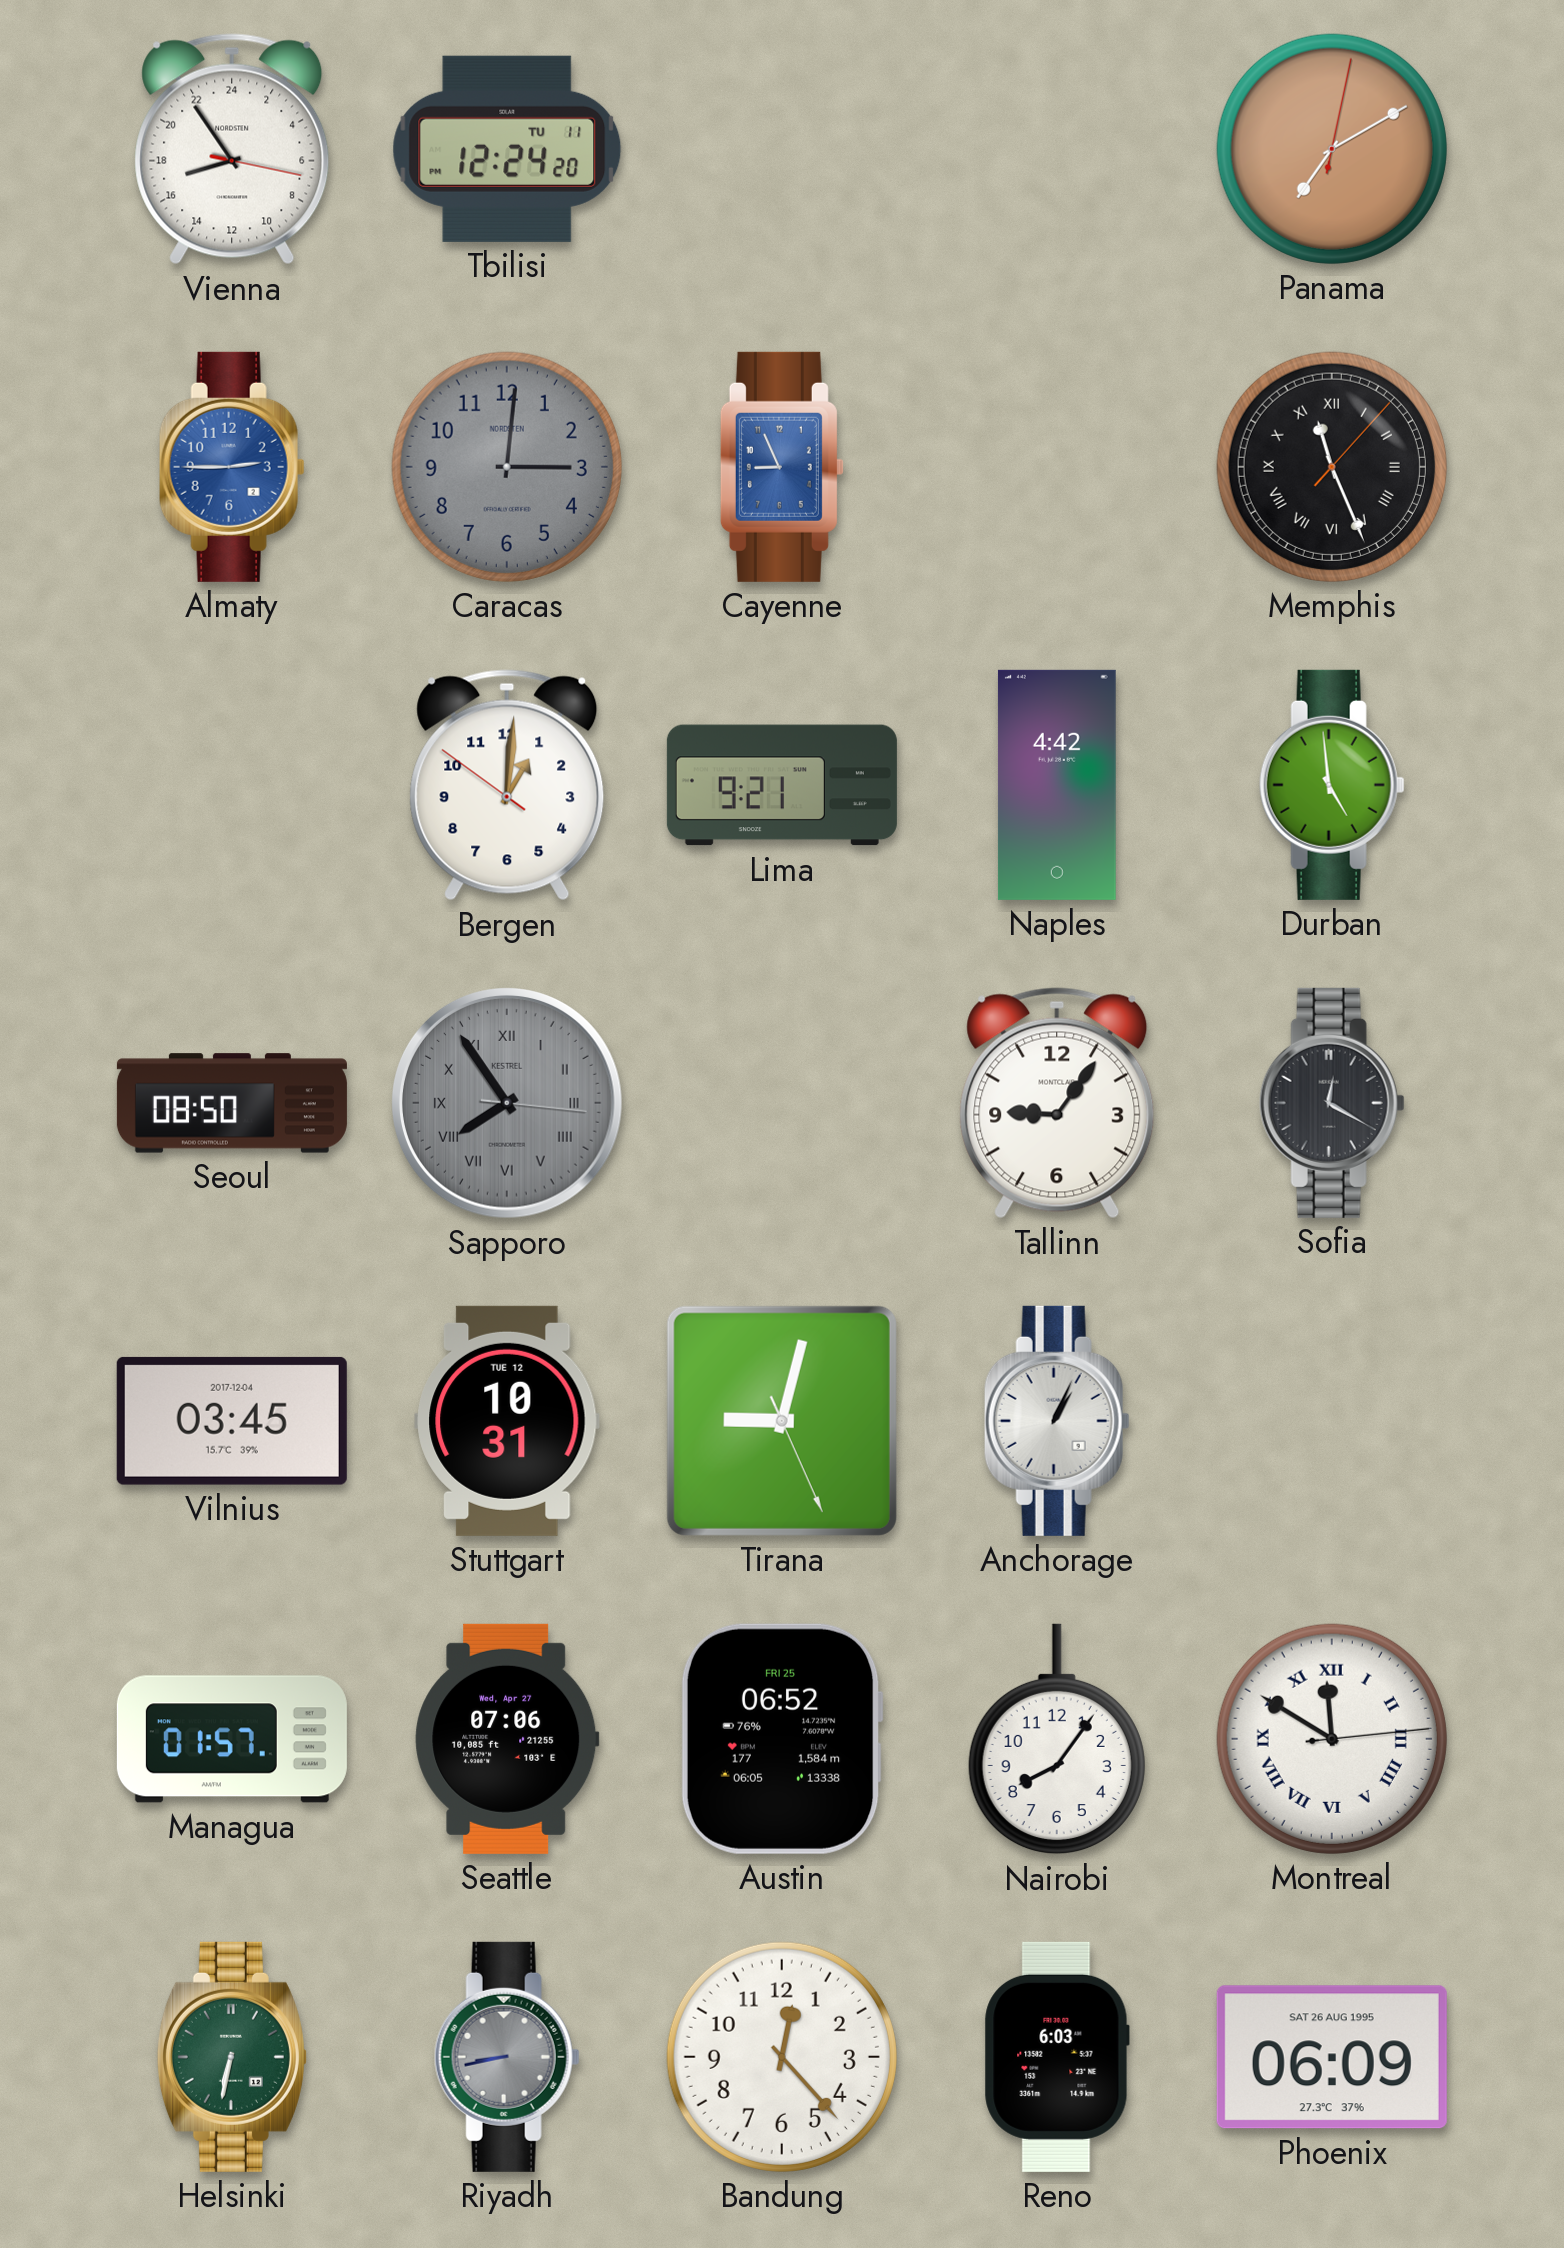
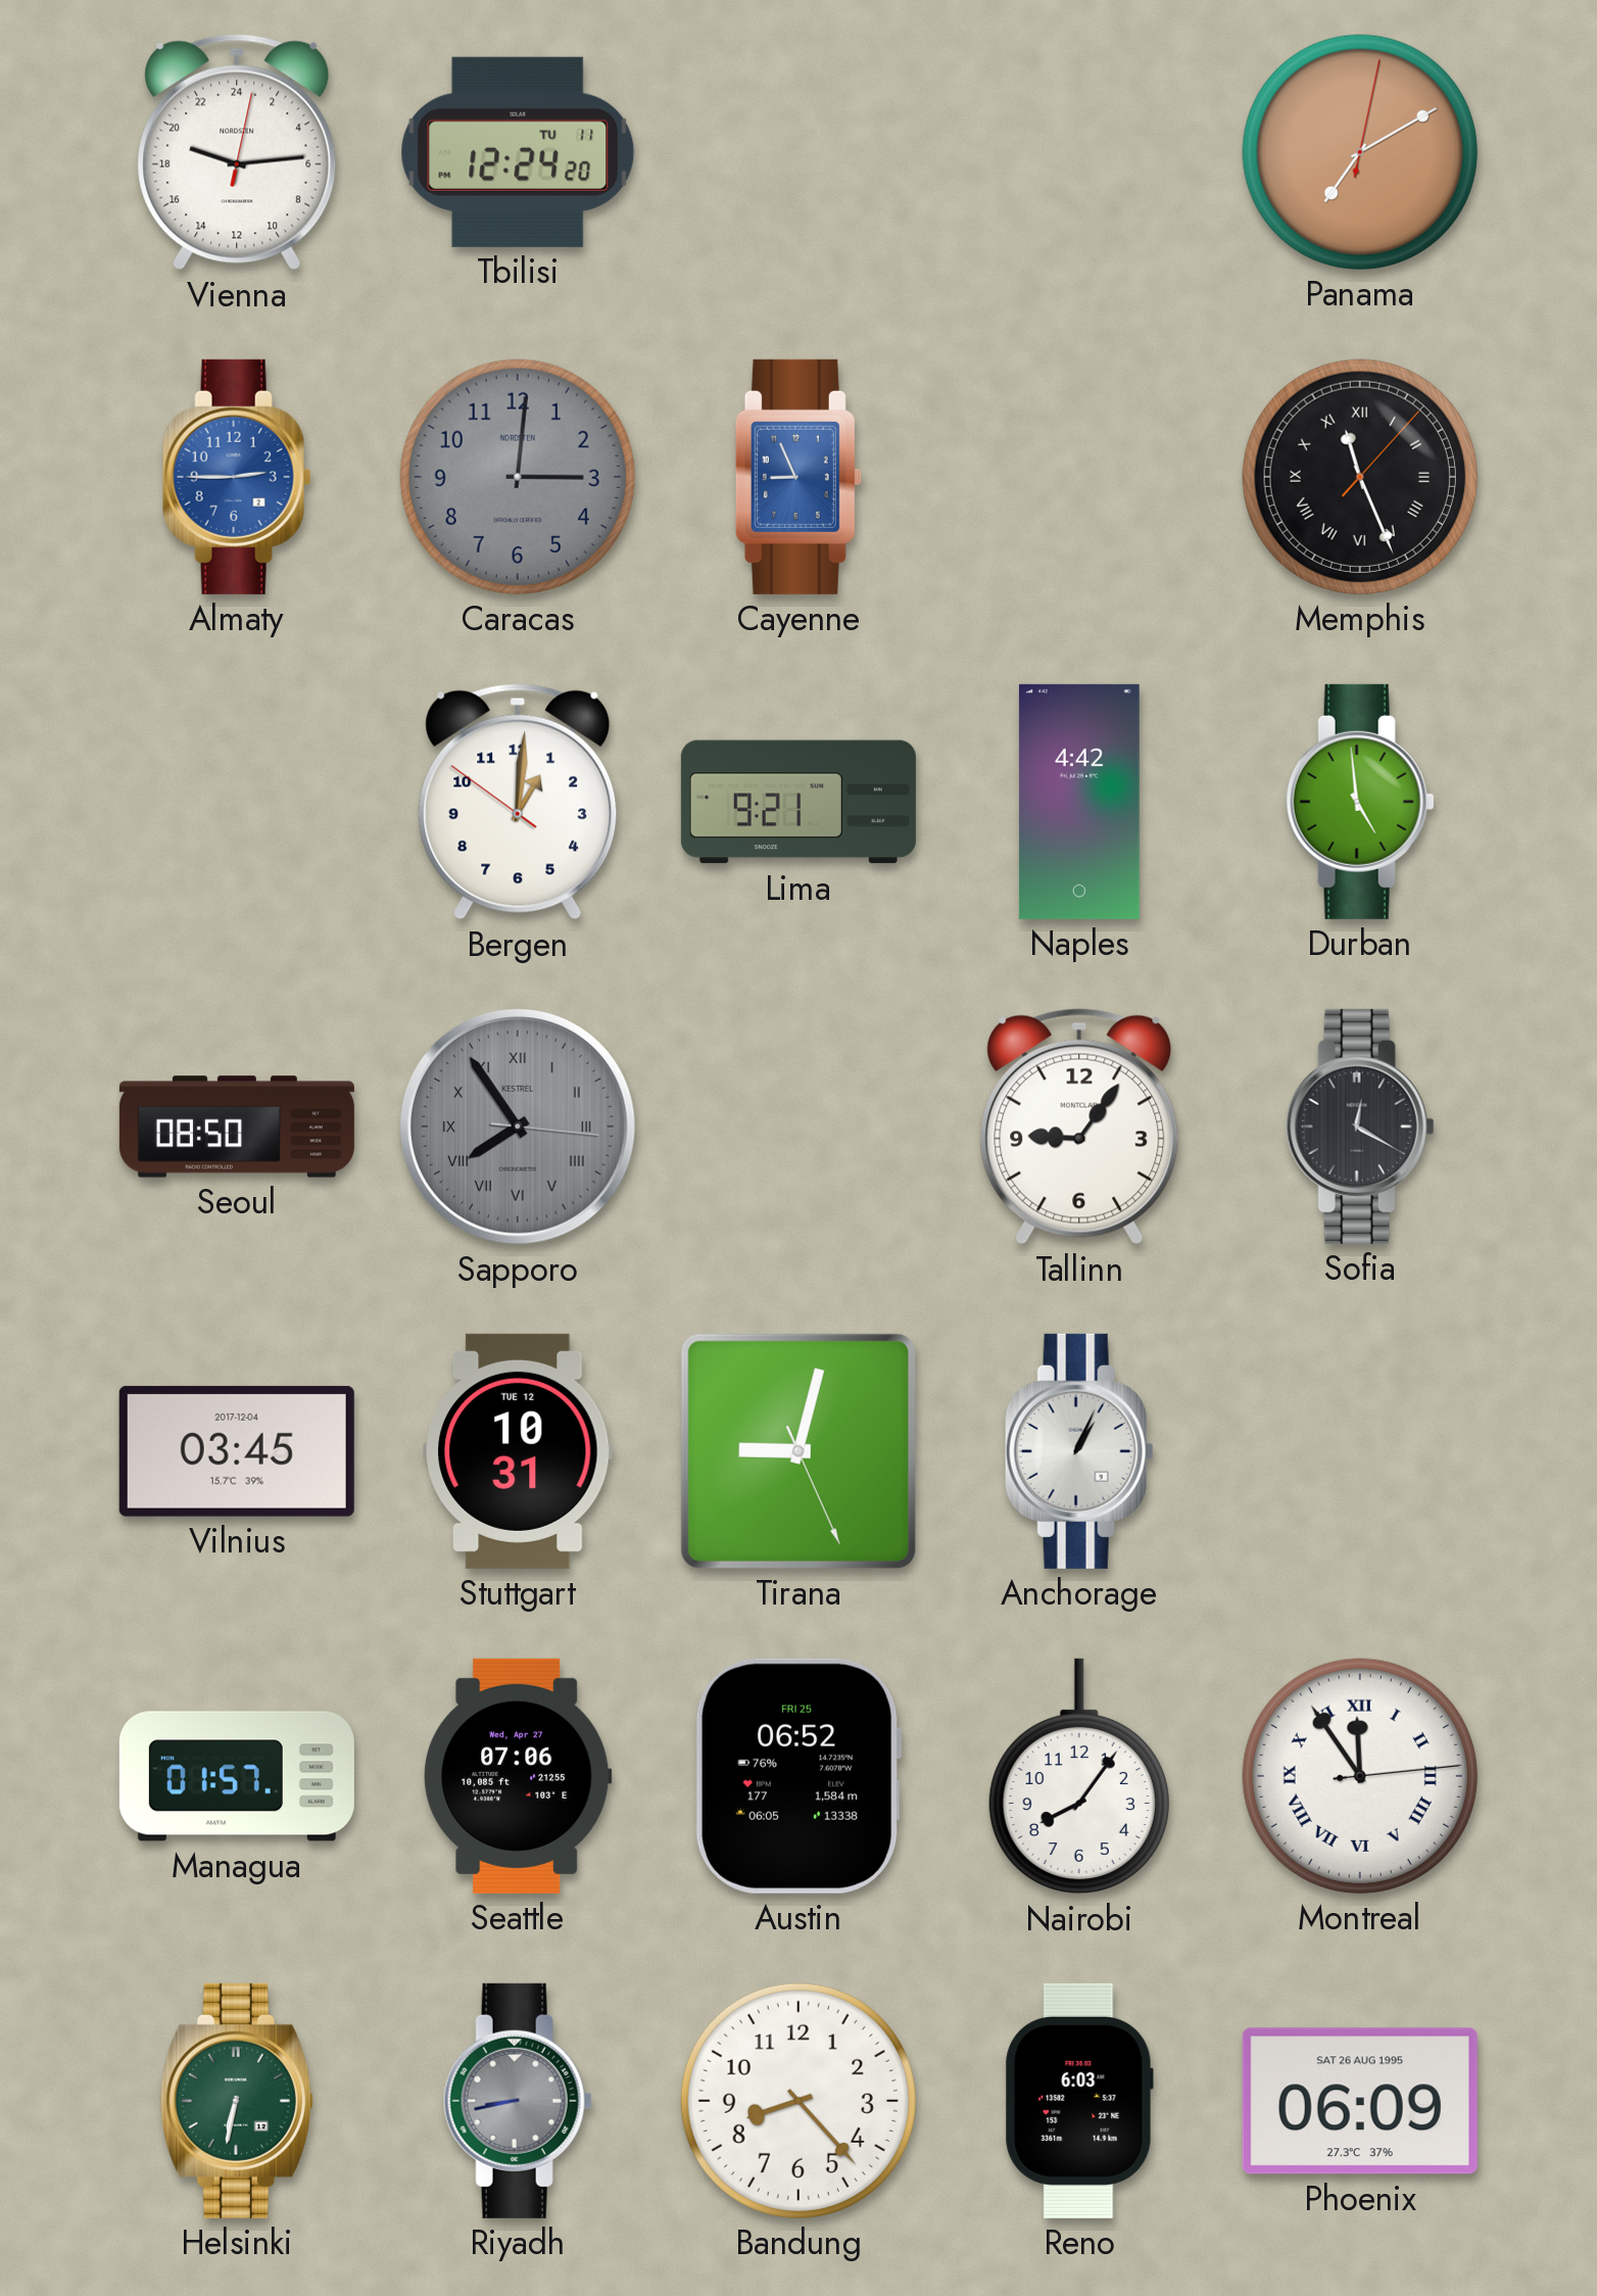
Vienna: 16:54 -> 19:14
Montreal: 11:50 -> 11:54
Bandung: 12:23 -> 8:23
